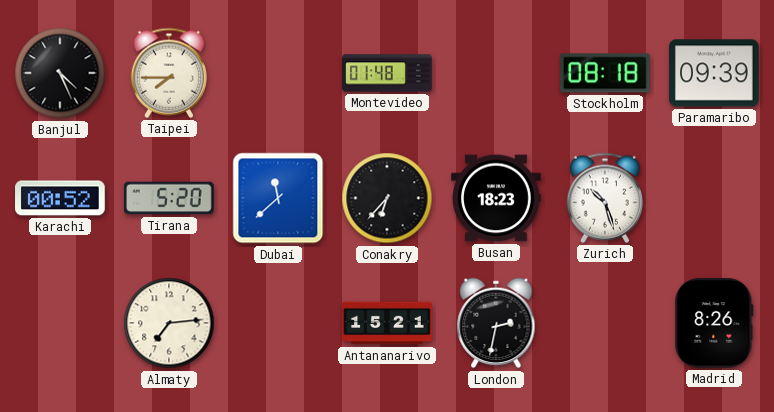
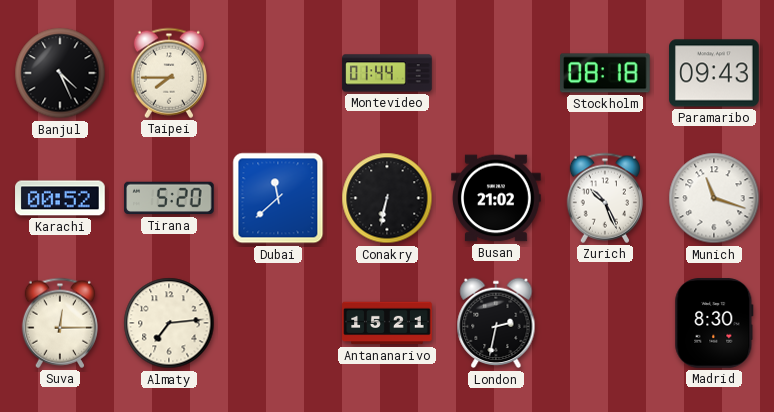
Montevideo: 01:48 -> 01:44
Paramaribo: 09:39 -> 09:43
Conakry: 6:37 -> 6:32
Busan: 18:23 -> 21:02
Zurich: 10:27 -> 10:26
Munich: none -> 11:18
Suva: none -> 12:15
Madrid: 8:26 -> 8:30
